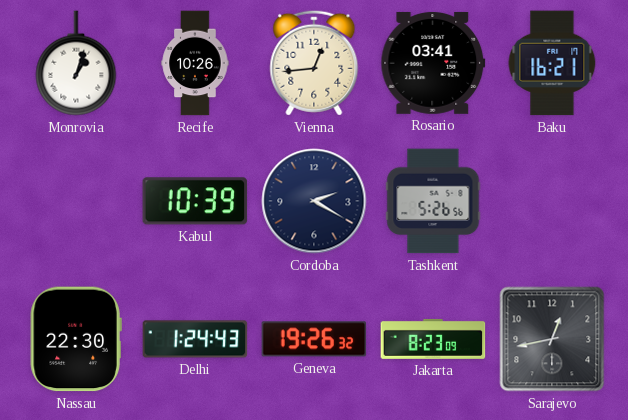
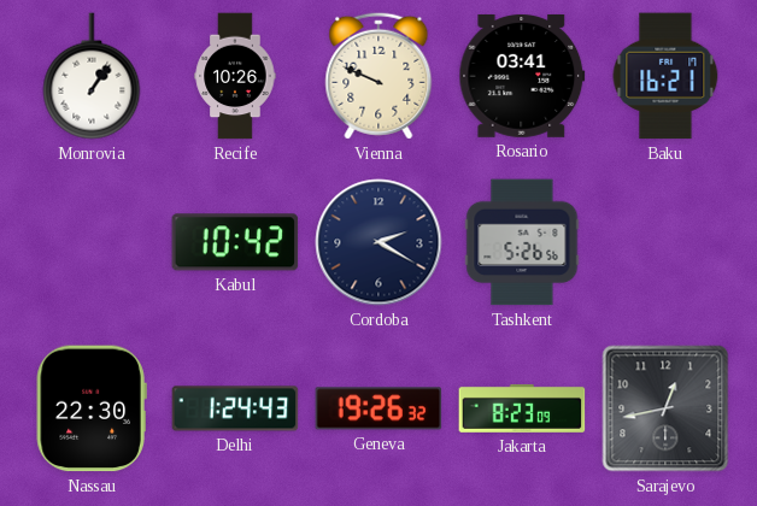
Monrovia: 1:03 -> 1:06
Vienna: 12:44 -> 9:49
Kabul: 10:39 -> 10:42
